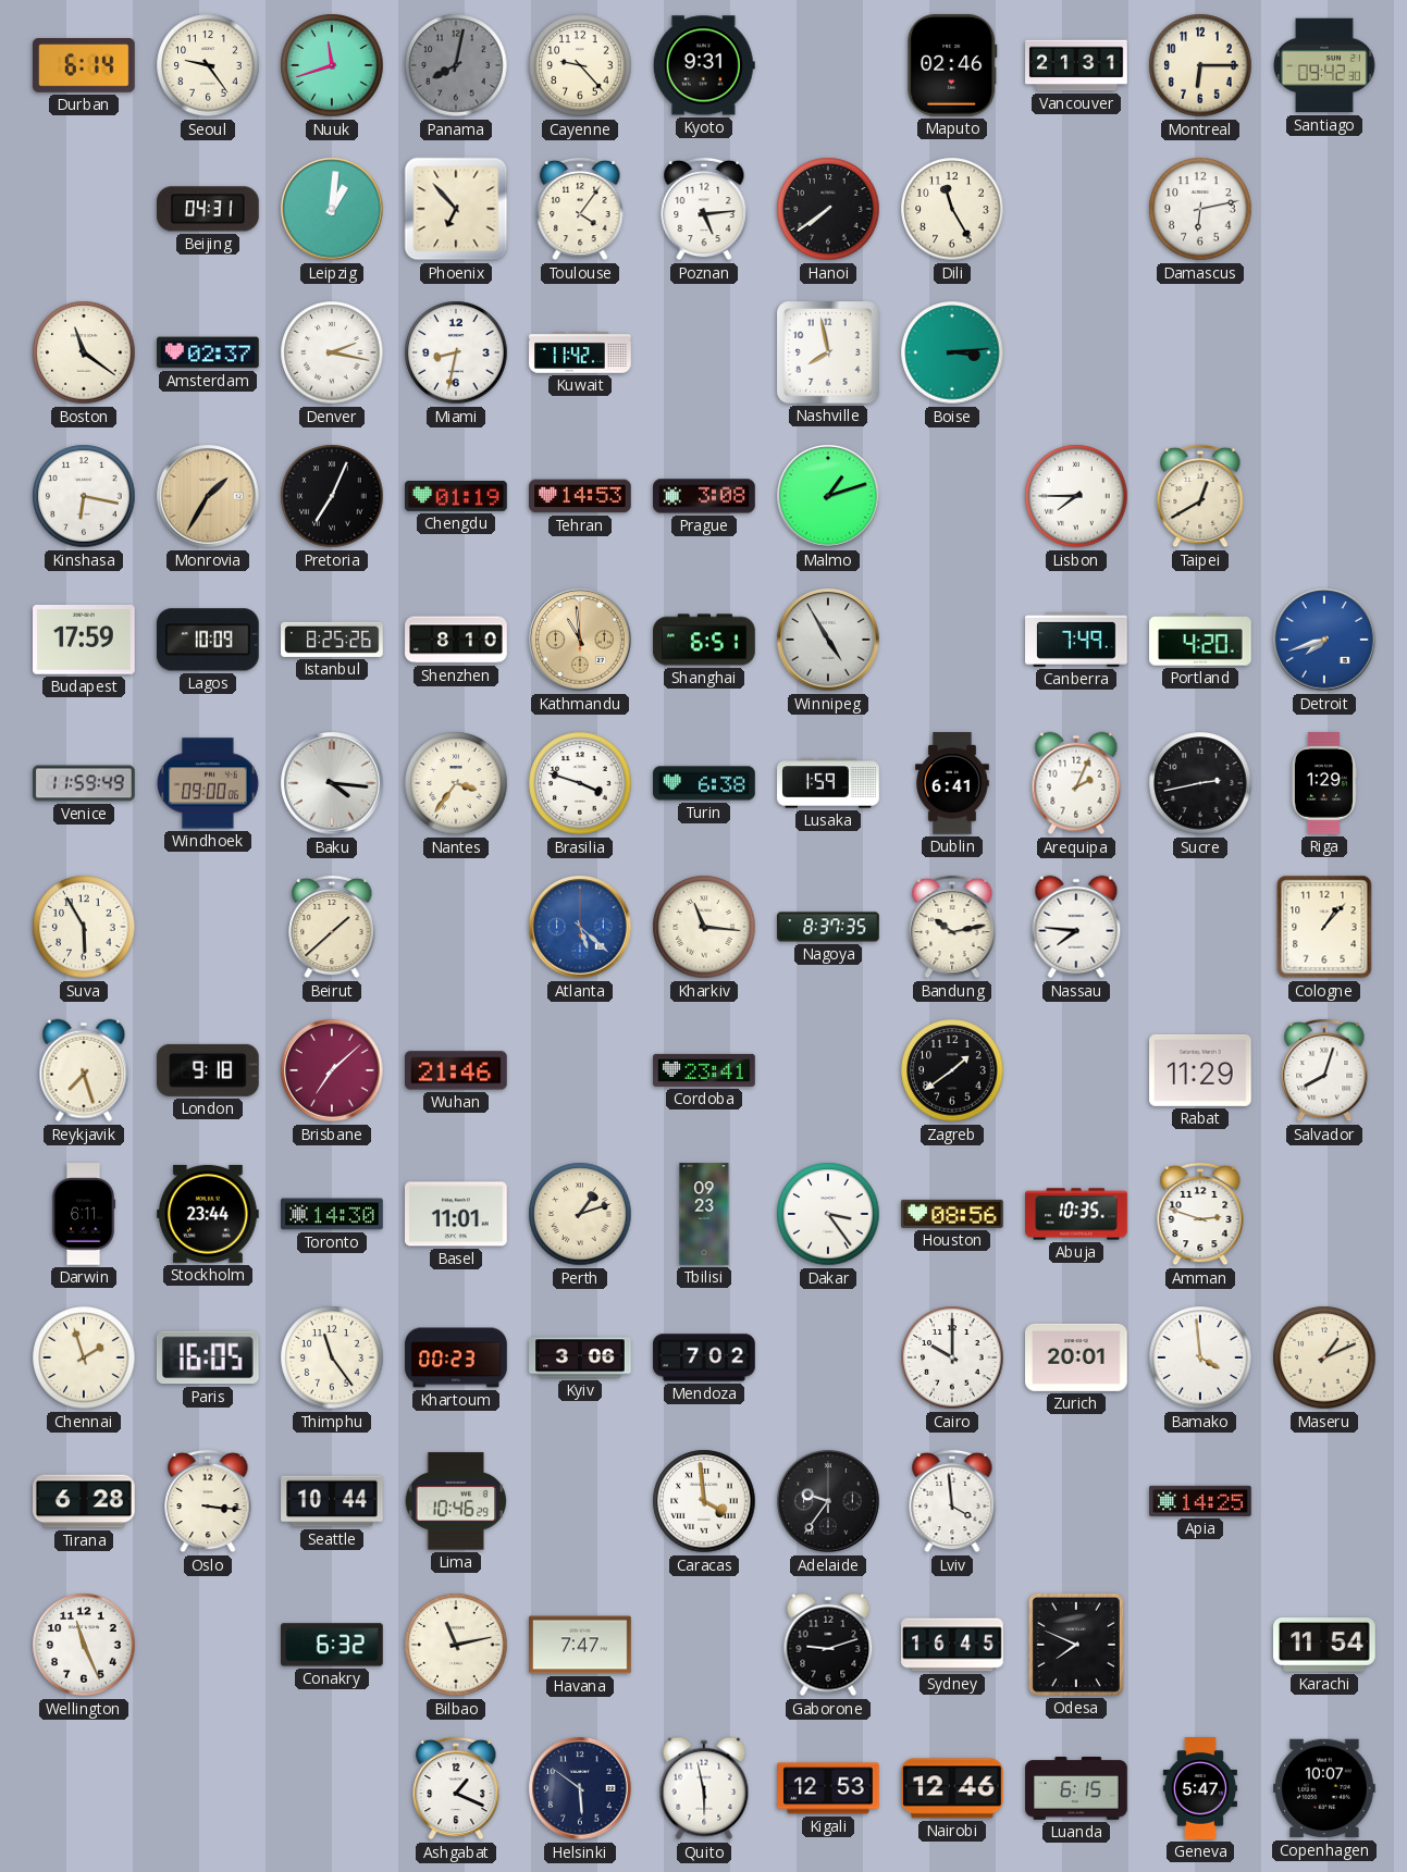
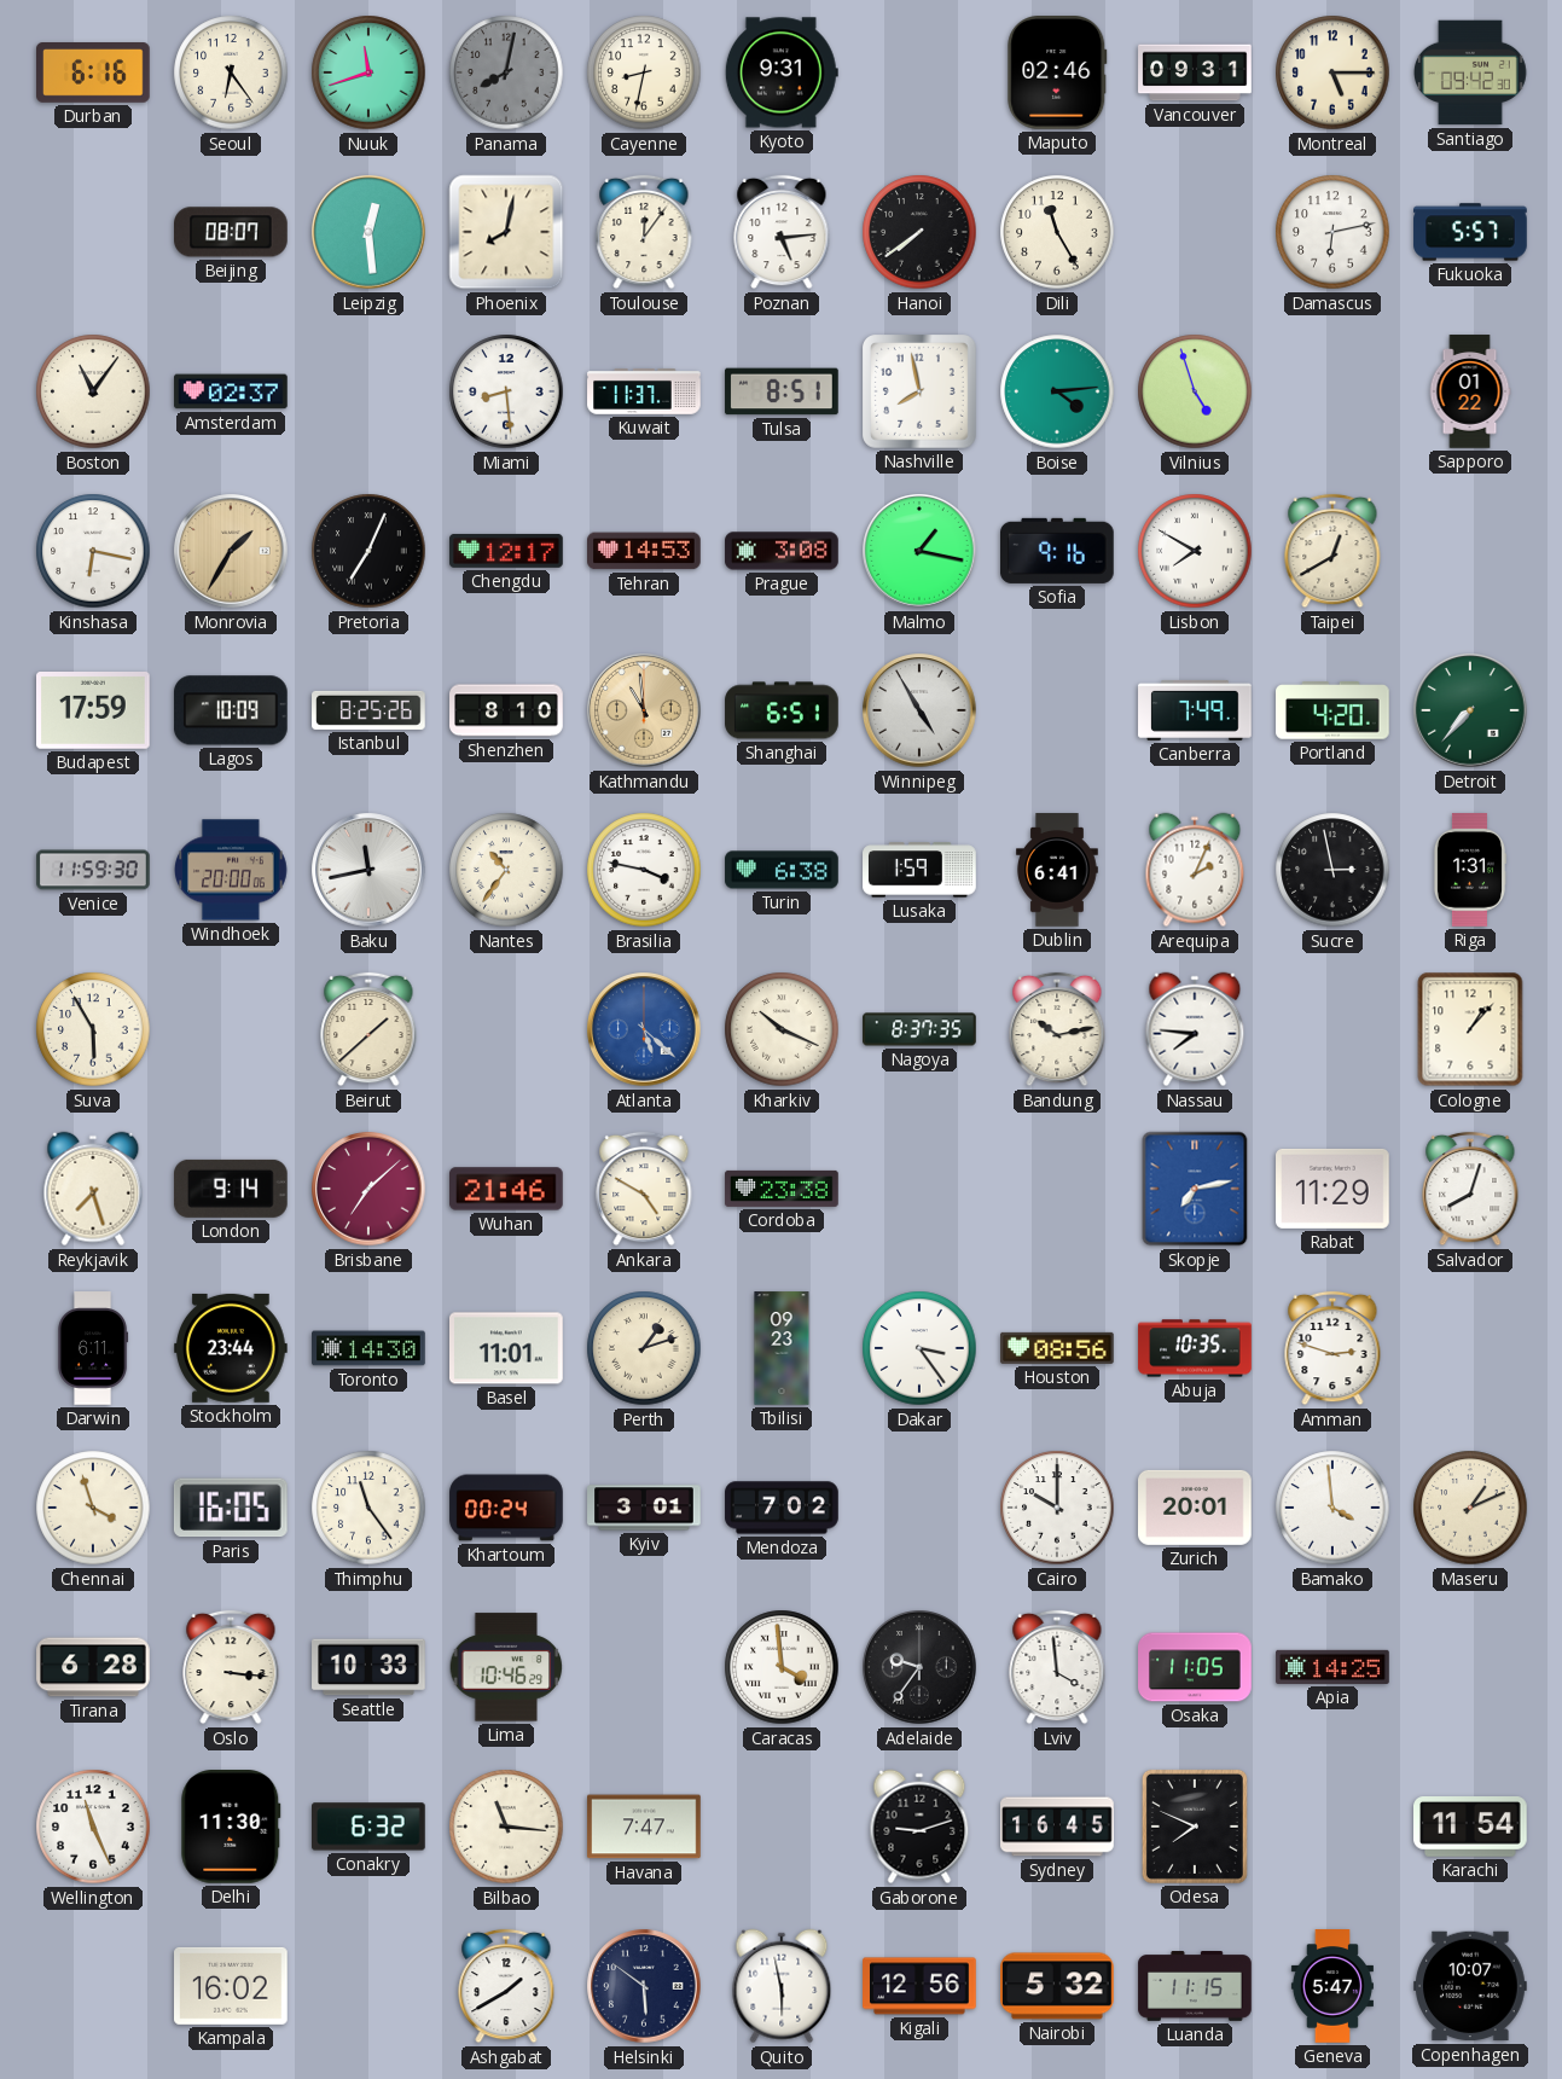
Durban: 6:14 -> 6:16
Seoul: 9:24 -> 6:24
Cayenne: 9:23 -> 8:32
Vancouver: 21:31 -> 09:31
Montreal: 6:15 -> 5:15
Beijing: 04:31 -> 08:07
Leipzig: 1:01 -> 12:29
Phoenix: 6:53 -> 8:02
Toulouse: 4:06 -> 12:06
Fukuoka: none -> 5:57
Boston: 11:21 -> 11:06
Denver: 2:17 -> none
Miami: 8:32 -> 8:29
Kuwait: 11:42 -> 11:37
Tulsa: none -> 8:51
Boise: 3:14 -> 4:14
Vilnius: none -> 4:57
Sapporo: none -> 01:22
Chengdu: 01:19 -> 12:17
Malmo: 1:12 -> 1:17
Sofia: none -> 9:16
Lisbon: 7:45 -> 7:50
Detroit: 7:42 -> 7:37
Detroit dial: blue -> green
Venice: 11:59:49 -> 11:59:30
Windhoek: 09:00 -> 20:00
Baku: 4:16 -> 11:43
Nantes: 3:36 -> 10:36
Brasilia: 3:48 -> 3:47
Sucre: 2:43 -> 2:58
Riga: 1:29 -> 1:31
Kharkiv: 11:16 -> 10:19
London: 9:18 -> 9:14
Ankara: none -> 4:50
Cordoba: 23:41 -> 23:38
Zagreb: 1:39 -> none
Skopje: none -> 7:13
Chennai: 1:57 -> 3:57
Khartoum: 00:23 -> 00:24
Kyiv: 3:06 -> 3:01
Seattle: 10:44 -> 10:33
Osaka: none -> 11:05
Delhi: none -> 11:30
Bilbao: 11:13 -> 11:16
Kampala: none -> 16:02
Ashgabat: 1:19 -> 1:40
Kigali: 12:53 -> 12:56
Nairobi: 12:46 -> 5:32
Luanda: 6:15 -> 11:15
